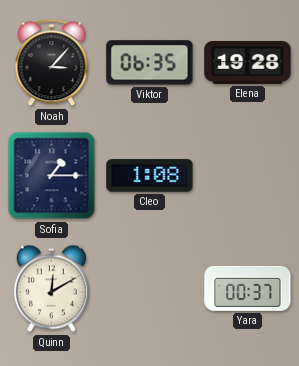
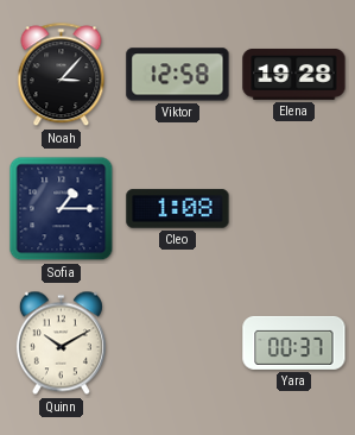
Viktor: 06:35 -> 12:58
Quinn: 12:10 -> 10:10
